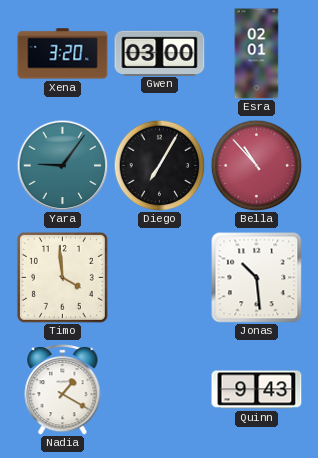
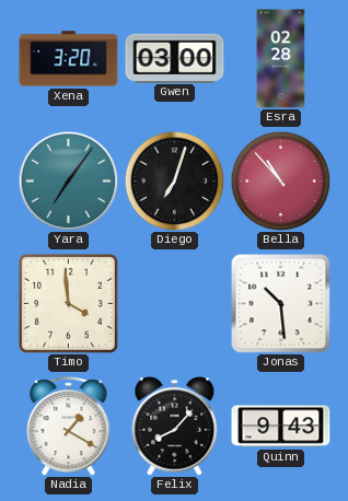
Esra: 02:01 -> 02:28
Yara: 9:06 -> 7:06
Diego: 7:05 -> 7:03
Felix: none -> 8:07
